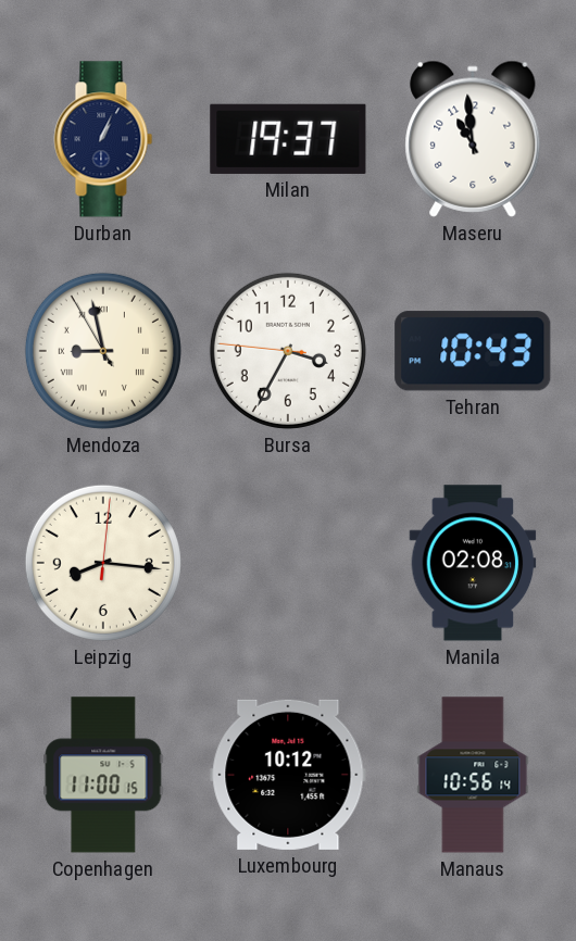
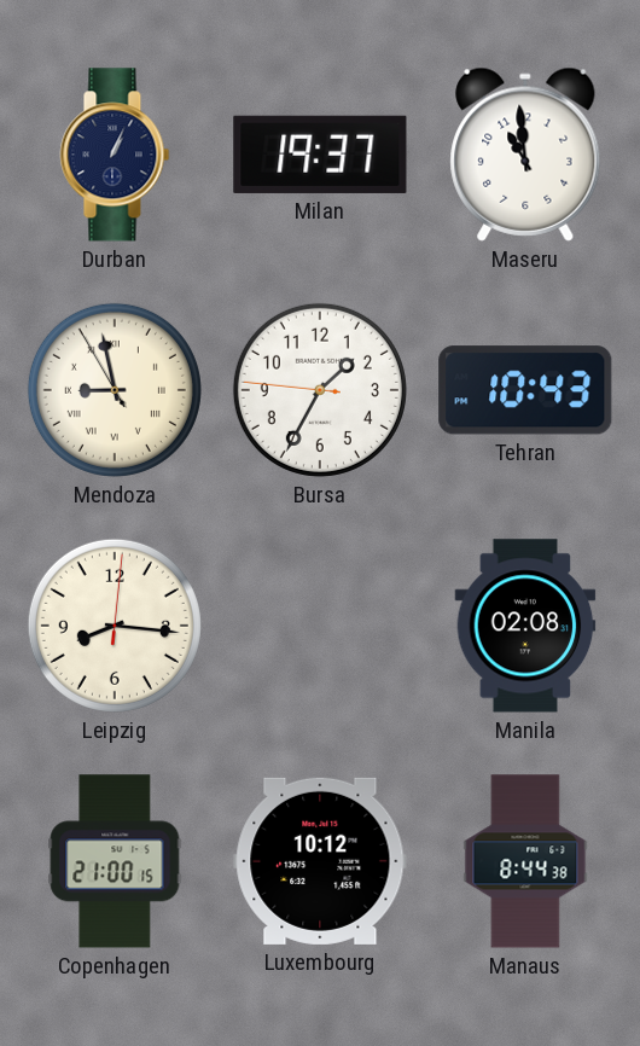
Bursa: 3:34 -> 1:34
Copenhagen: 11:00 -> 21:00
Manaus: 10:56 -> 8:44
